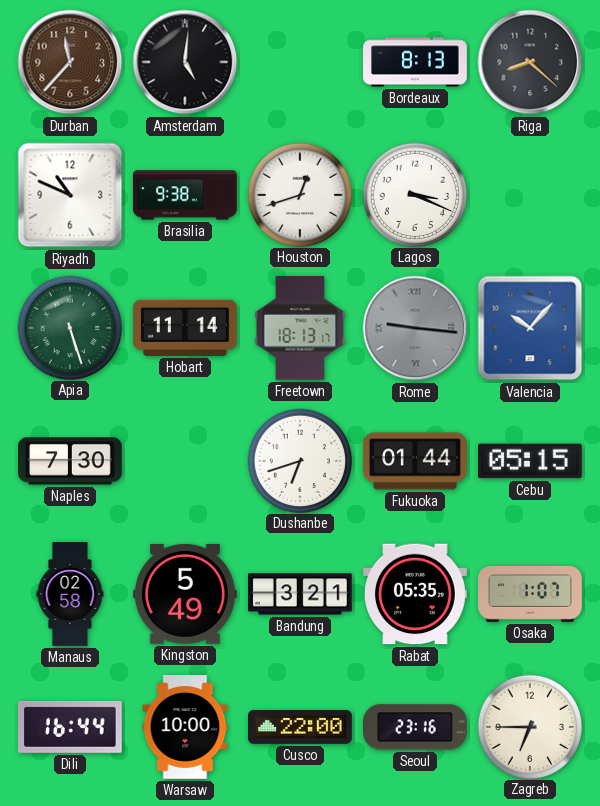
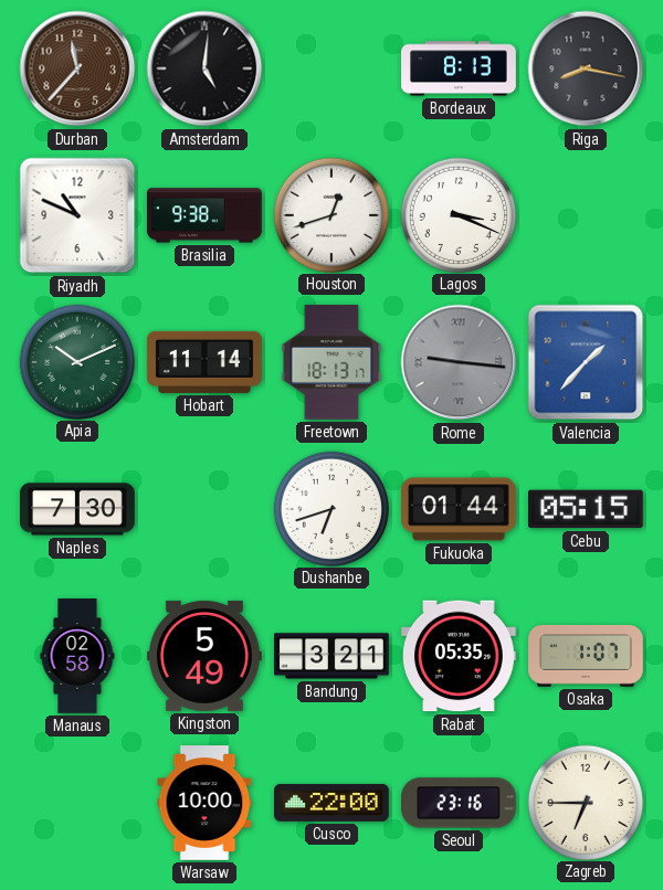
Riga: 8:22 -> 8:17
Apia: 5:27 -> 10:11
Valencia: 10:07 -> 1:37
Dili: 16:44 -> none
